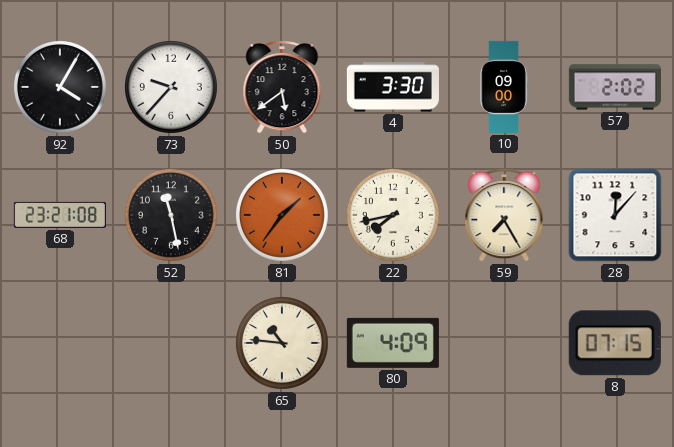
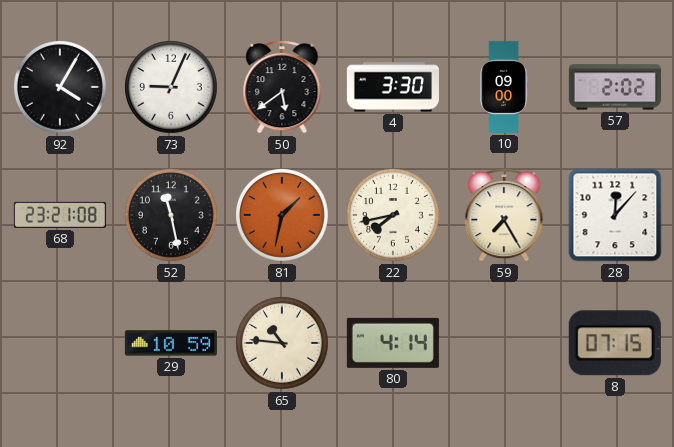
73: 9:37 -> 9:04
81: 1:36 -> 1:32
29: none -> 10:59
80: 4:09 -> 4:14
